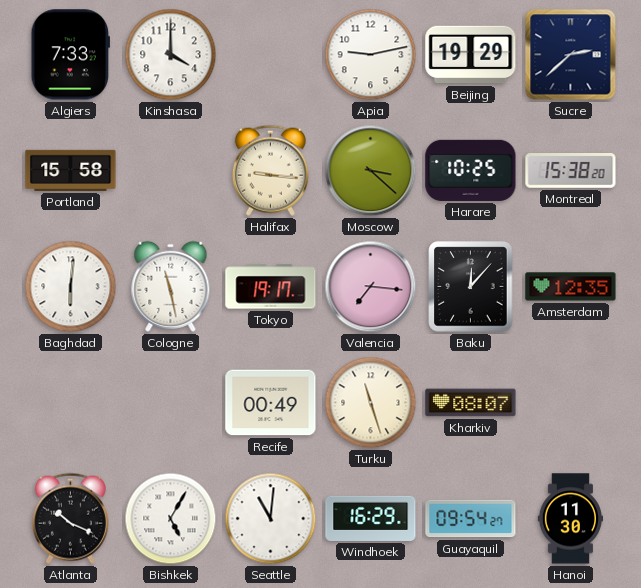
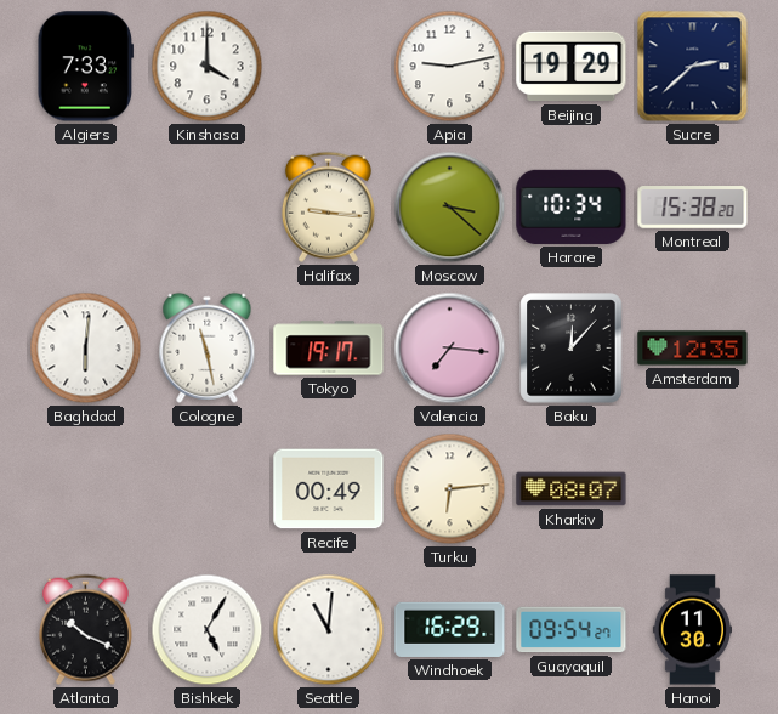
Portland: 15:58 -> none
Harare: 10:25 -> 10:34
Turku: 11:27 -> 6:14
